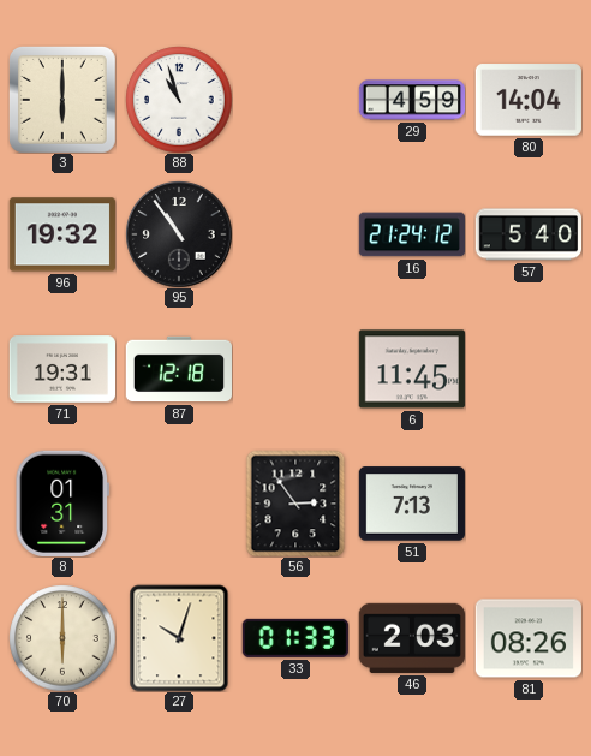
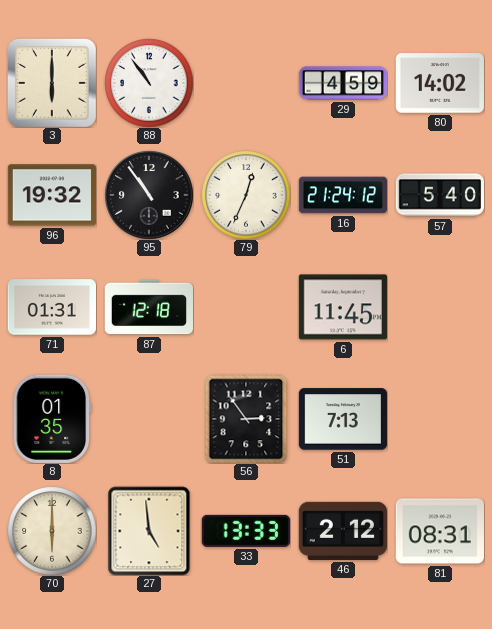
88: 10:57 -> 10:54
80: 14:04 -> 14:02
79: none -> 12:34
71: 19:31 -> 01:31
8: 01:31 -> 01:35
27: 10:03 -> 4:59
33: 01:33 -> 13:33
46: 2:03 -> 2:12
81: 08:26 -> 08:31
